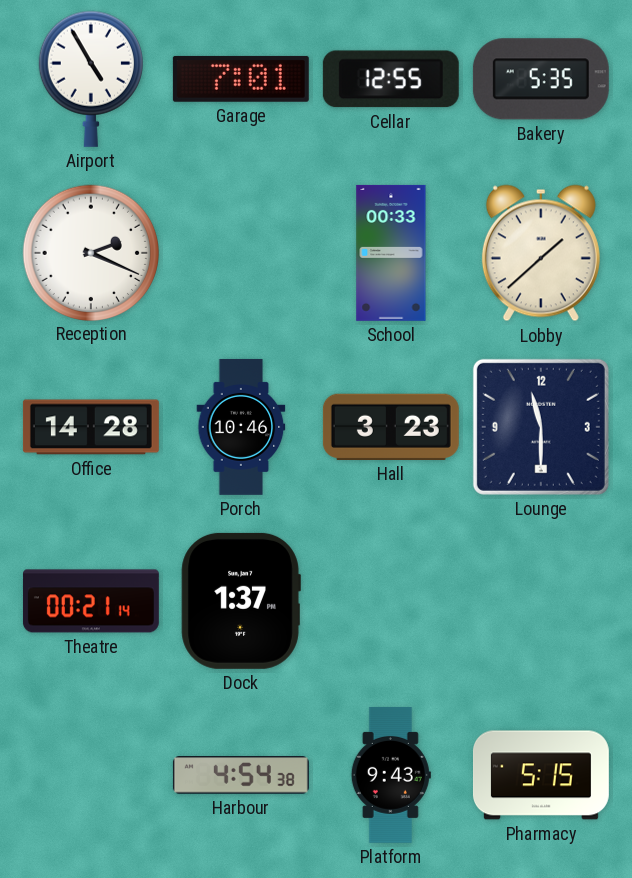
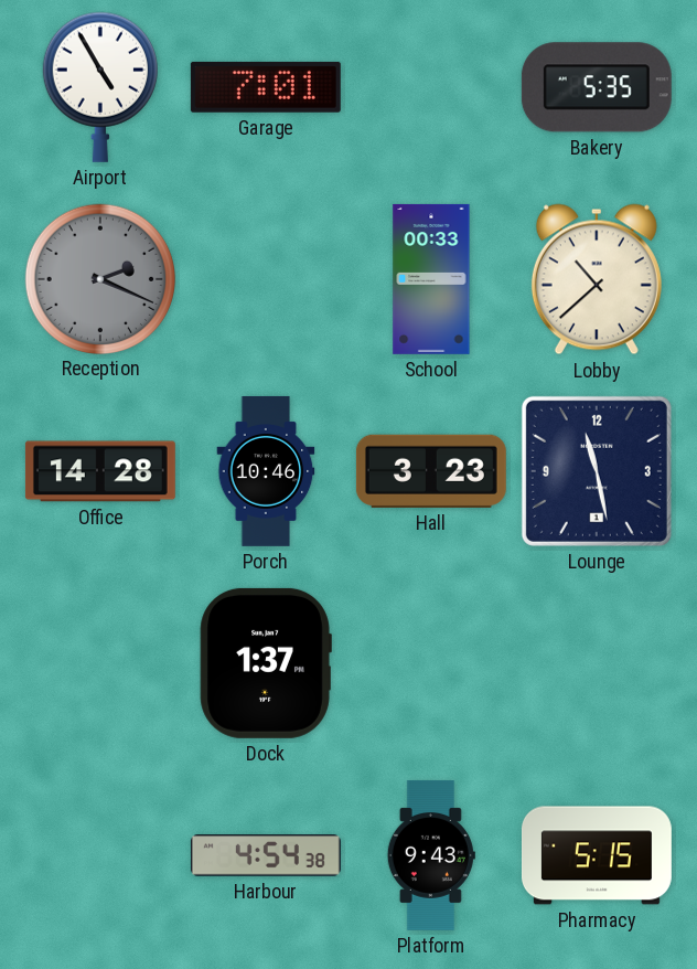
Cellar: 12:55 -> none
Reception dial: white -> grey
Lobby: 1:38 -> 10:38
Lounge: 11:30 -> 11:28
Theatre: 00:21 -> none
